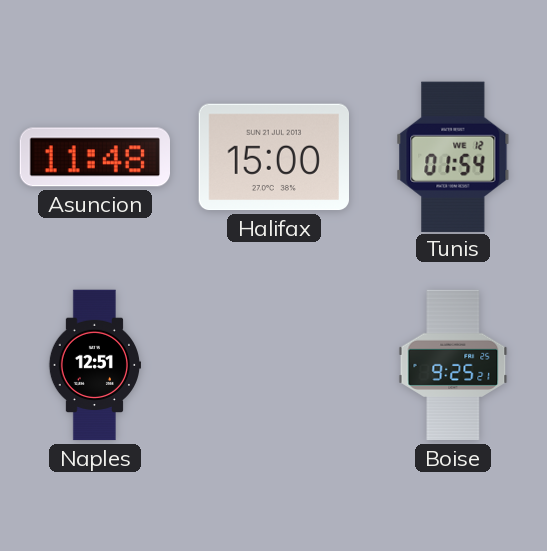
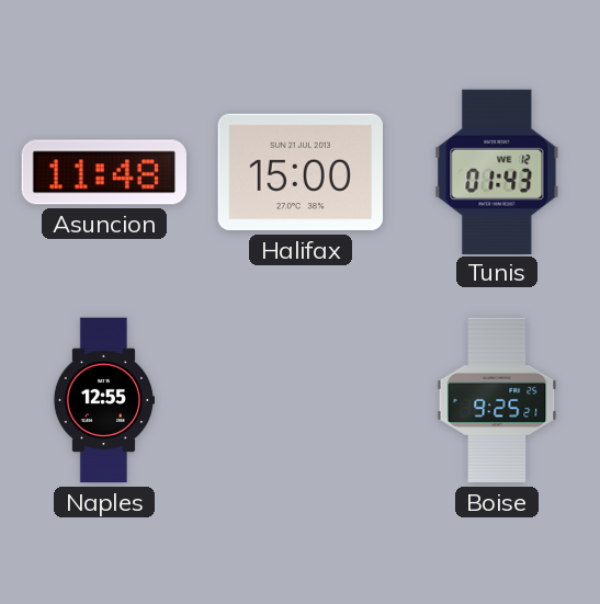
Tunis: 01:54 -> 01:43
Naples: 12:51 -> 12:55
